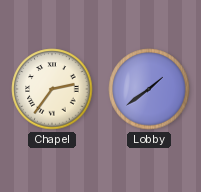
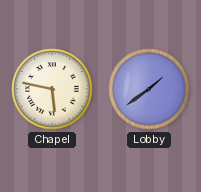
Chapel: 2:36 -> 5:47
